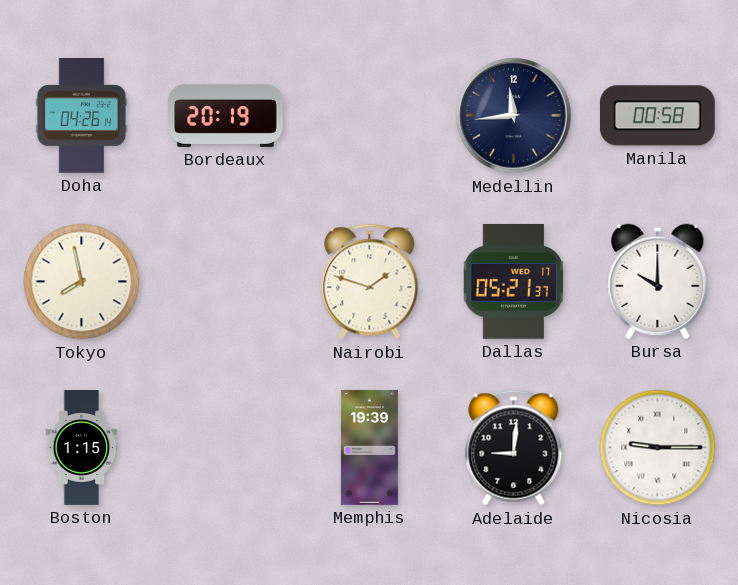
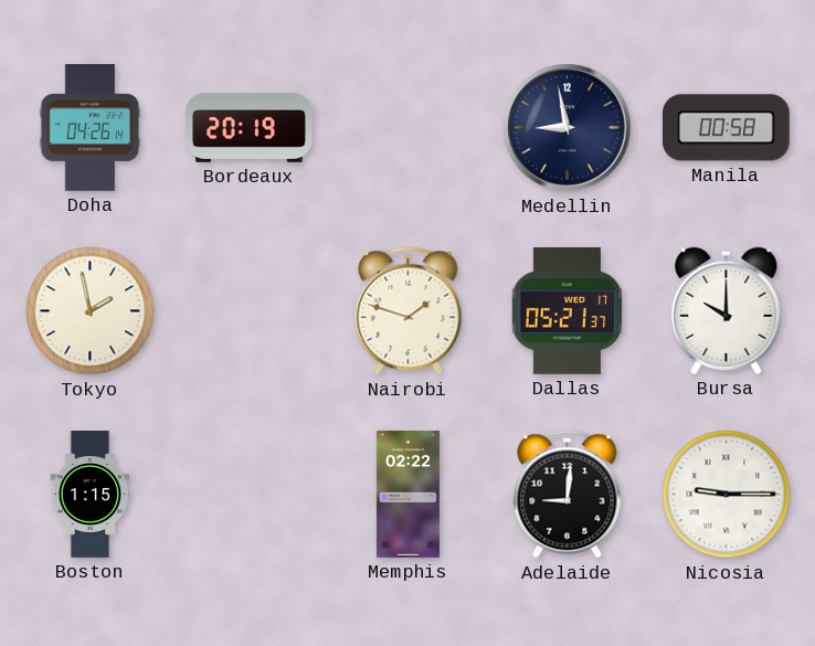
Medellin: 11:44 -> 8:58
Tokyo: 7:58 -> 1:58
Memphis: 19:39 -> 02:22
